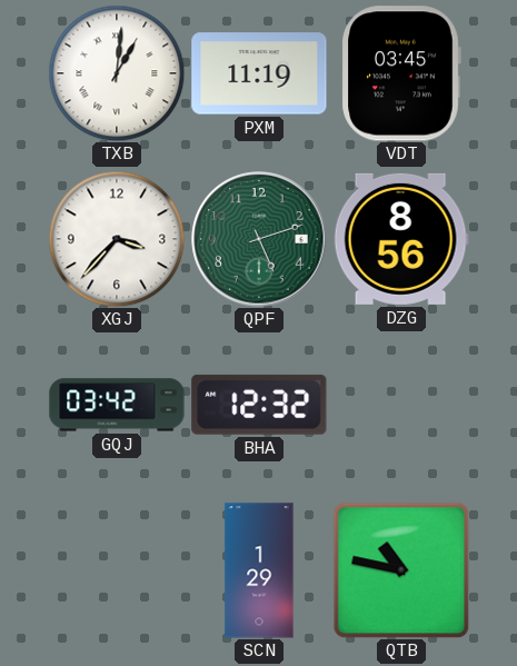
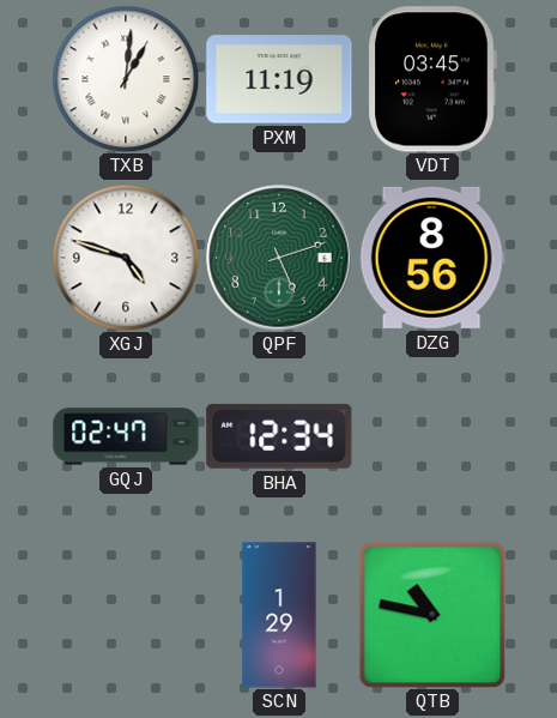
XGJ: 3:37 -> 4:48
GQJ: 03:42 -> 02:47
BHA: 12:32 -> 12:34
